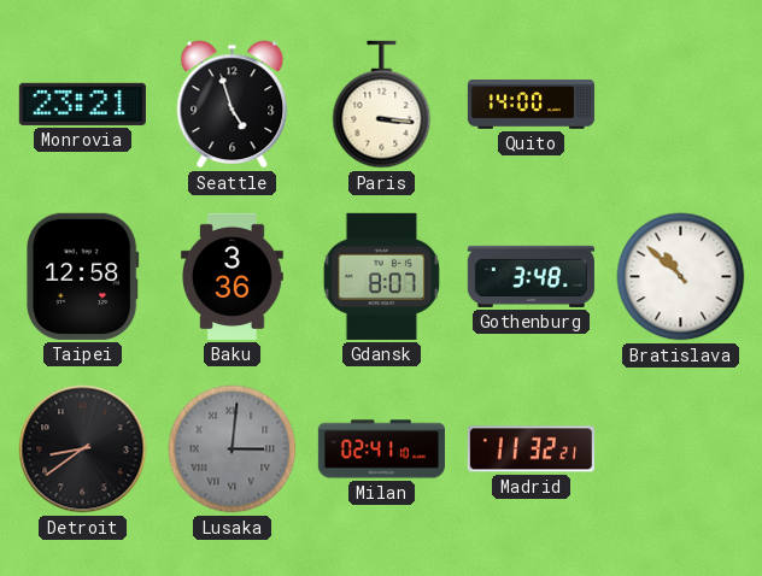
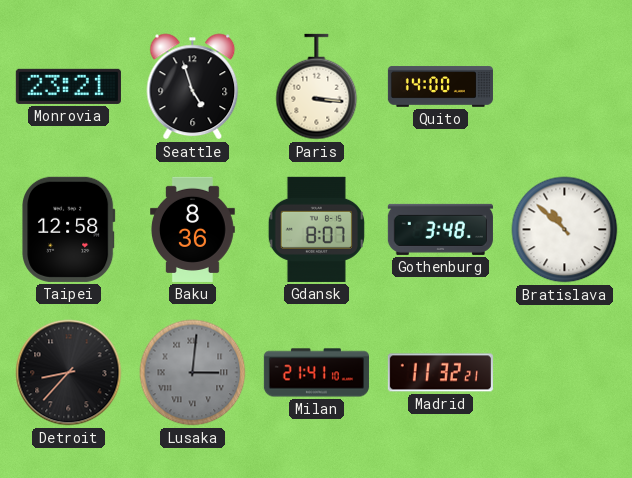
Baku: 3:36 -> 8:36
Detroit: 8:39 -> 8:37
Milan: 02:41 -> 21:41
